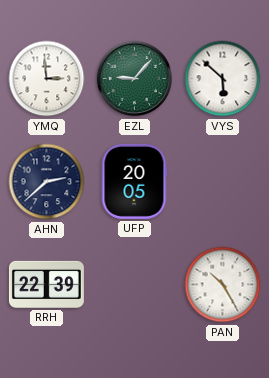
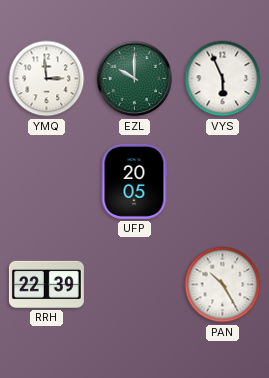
EZL: 9:07 -> 10:00
VYS: 5:52 -> 5:56
AHN: 2:38 -> none
